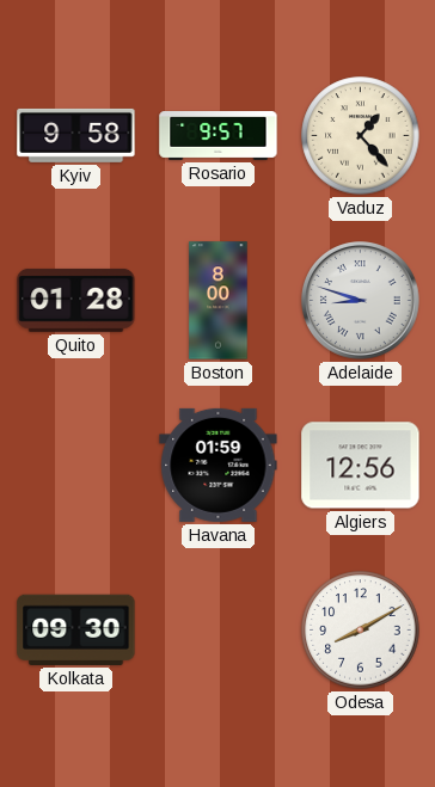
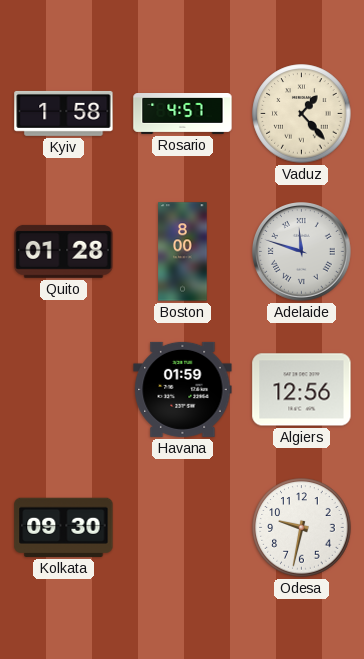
Kyiv: 9:58 -> 1:58
Rosario: 9:57 -> 4:57
Adelaide: 8:48 -> 11:48
Odesa: 8:10 -> 9:32
